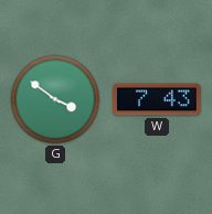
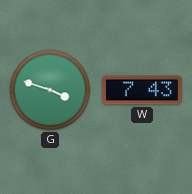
G: 3:51 -> 3:48
